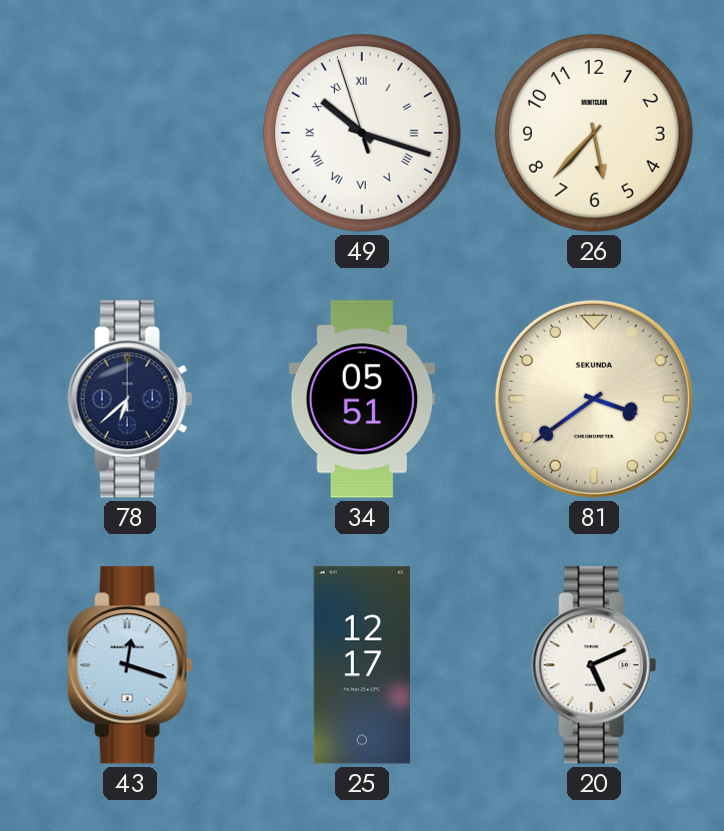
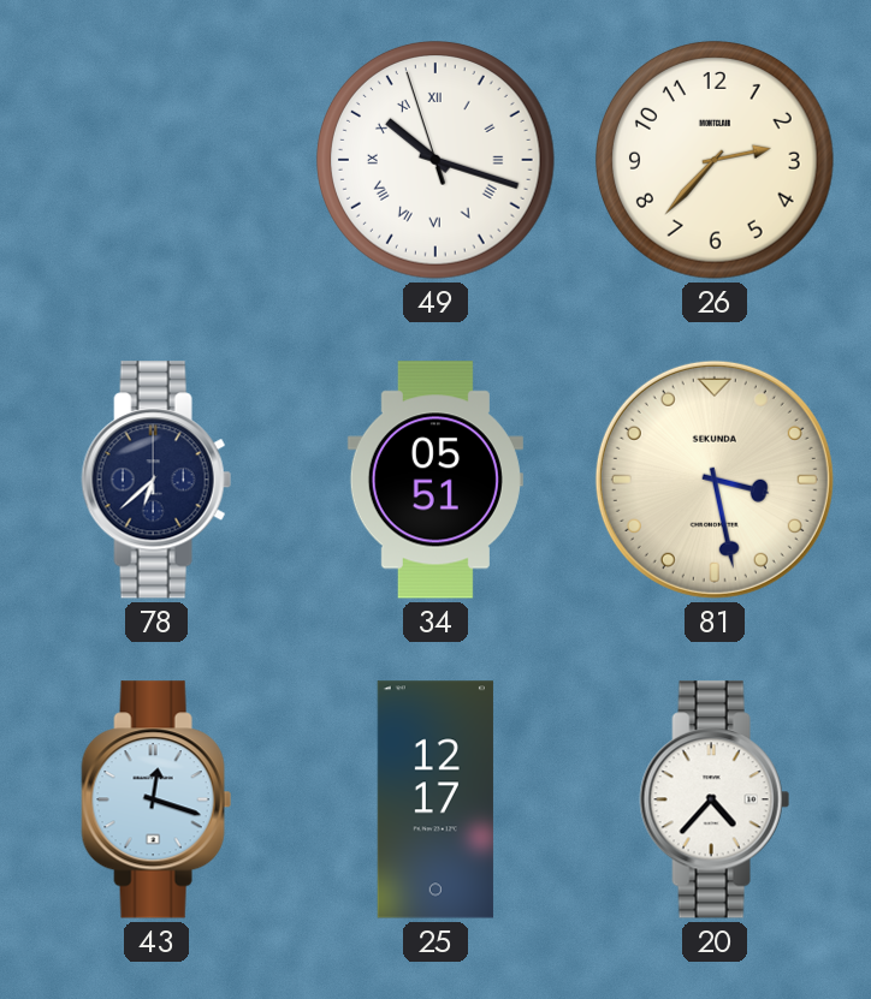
26: 5:37 -> 2:37
81: 3:39 -> 3:28
20: 5:11 -> 4:37
